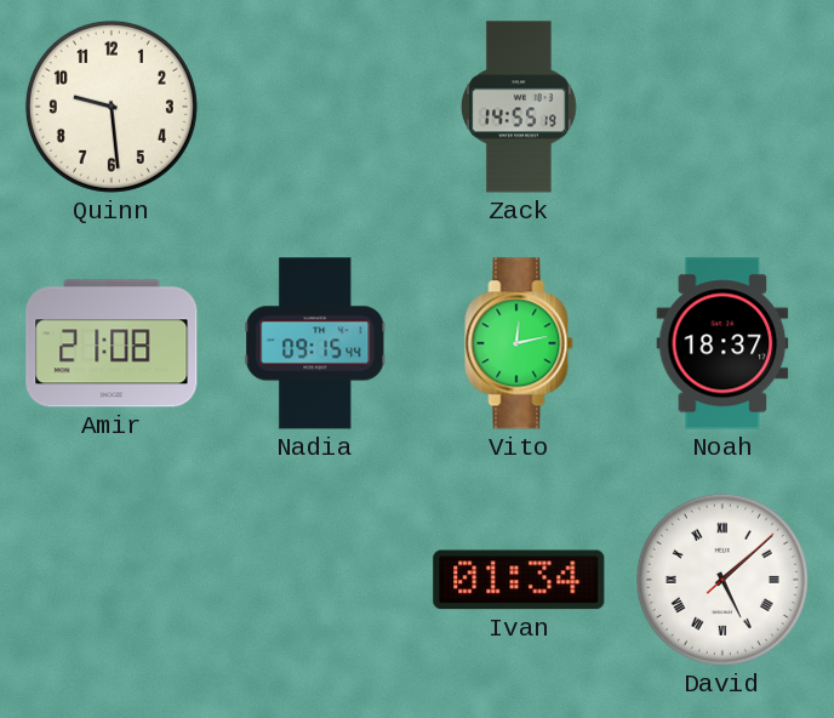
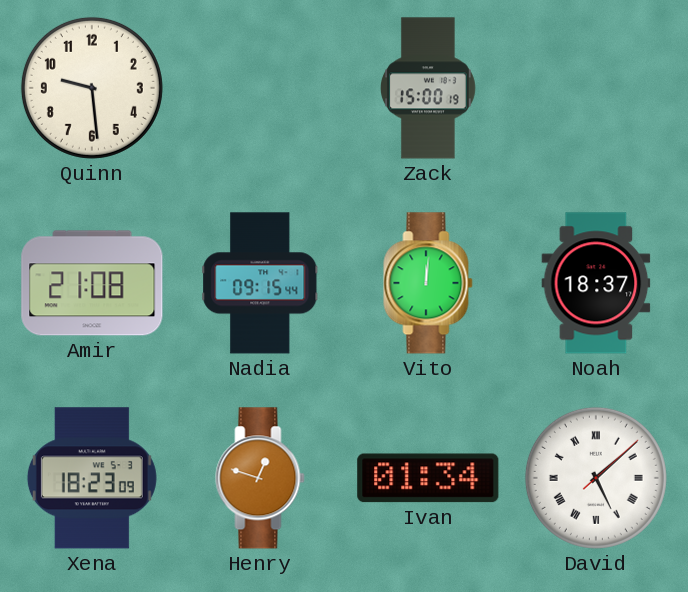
Zack: 14:55 -> 15:00
Vito: 12:13 -> 12:01
Xena: none -> 18:23
Henry: none -> 12:48
